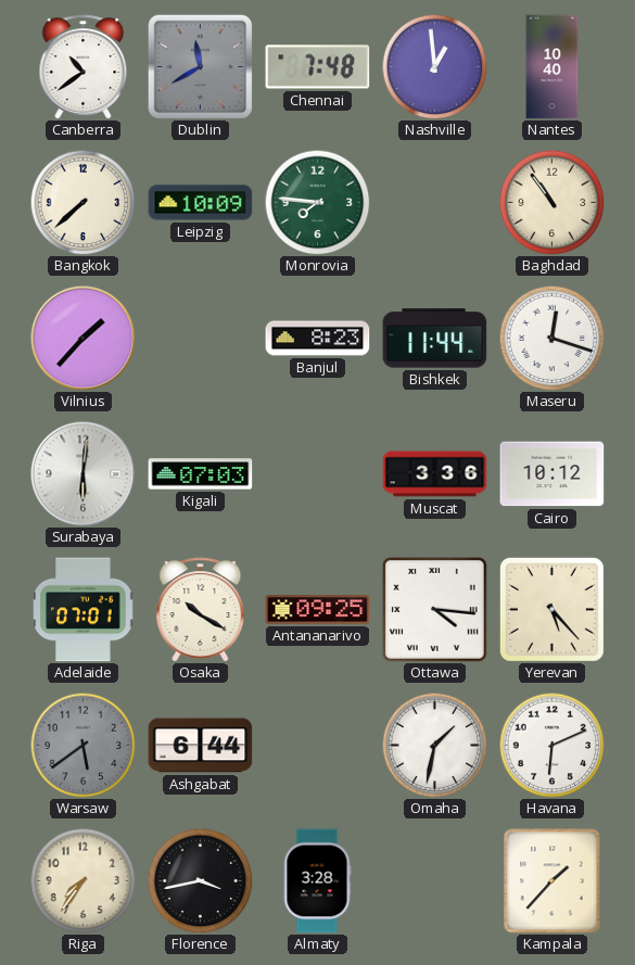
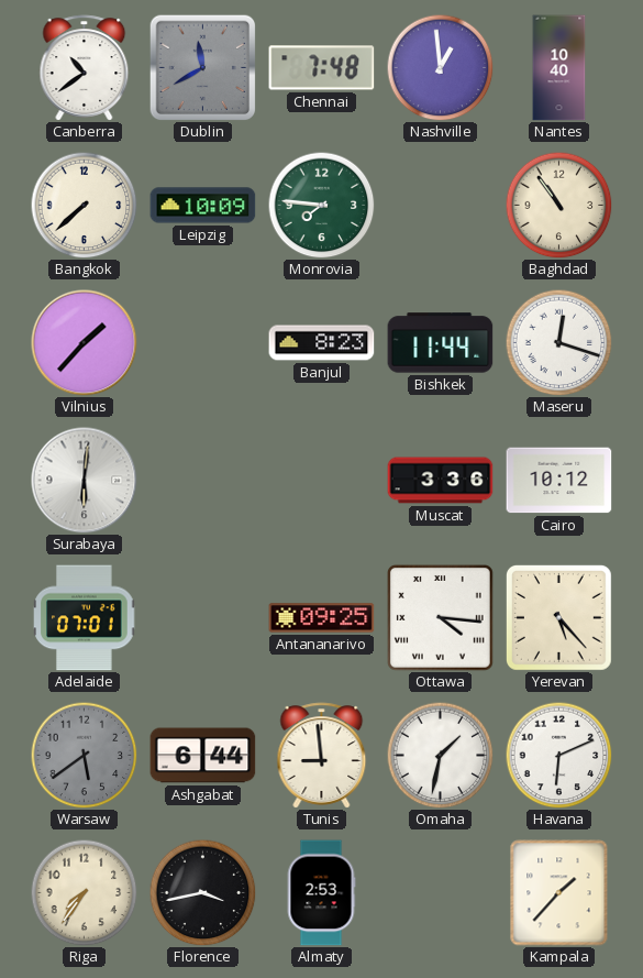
Kigali: 07:03 -> none
Osaka: 10:20 -> none
Tunis: none -> 8:59
Almaty: 3:28 -> 2:53
